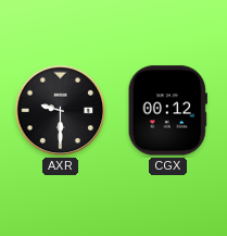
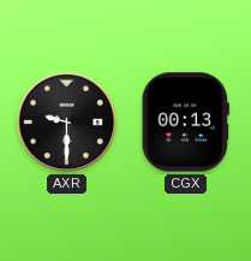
CGX: 00:12 -> 00:13
